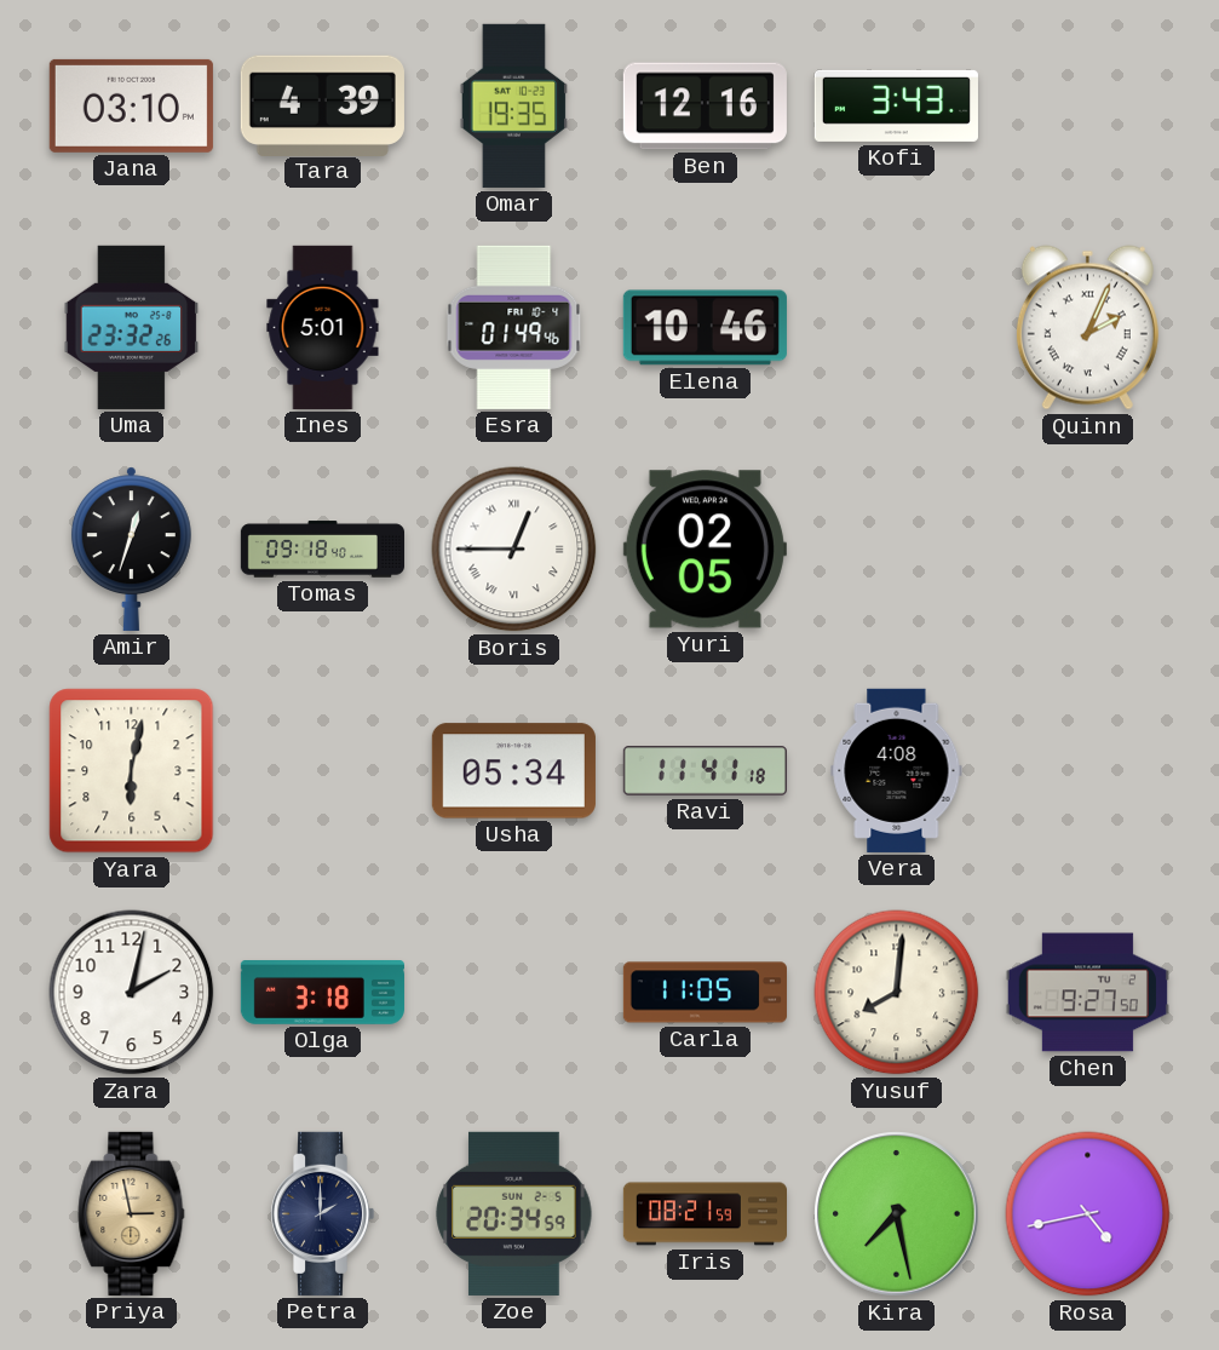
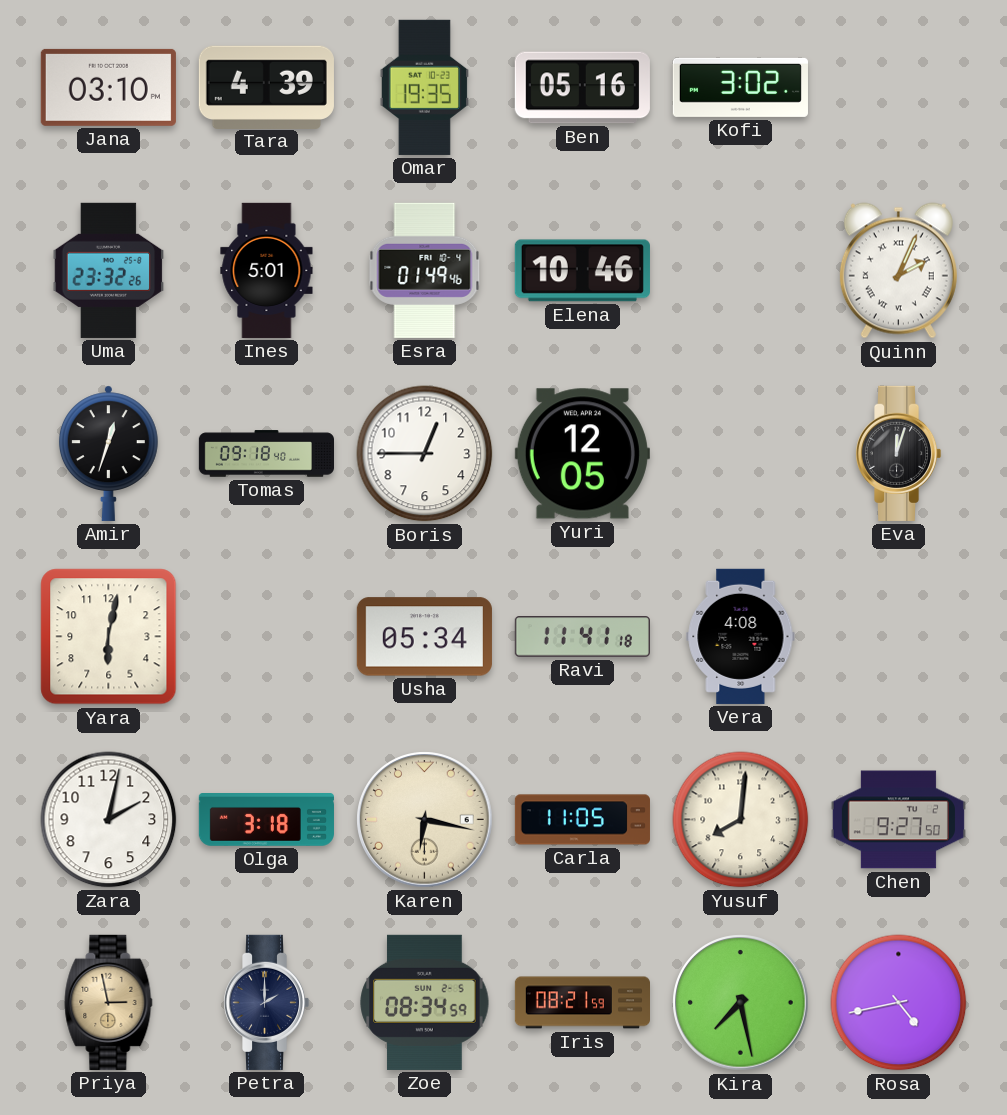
Ben: 12:16 -> 05:16
Kofi: 3:43 -> 3:02
Boris numerals: Roman -> Arabic
Yuri: 02:05 -> 12:05
Eva: none -> 12:03
Karen: none -> 6:17
Zoe: 20:34 -> 08:34
